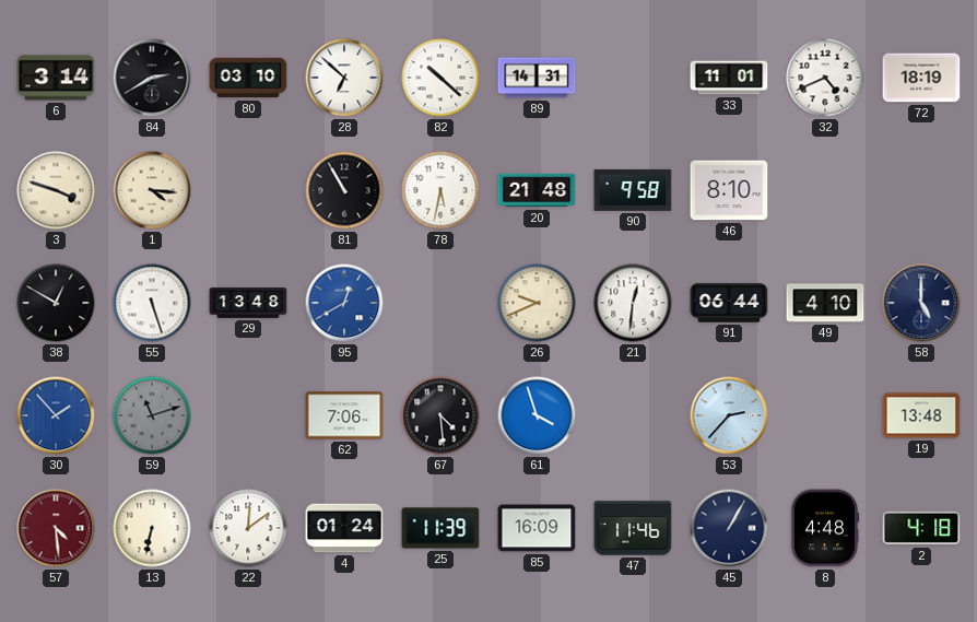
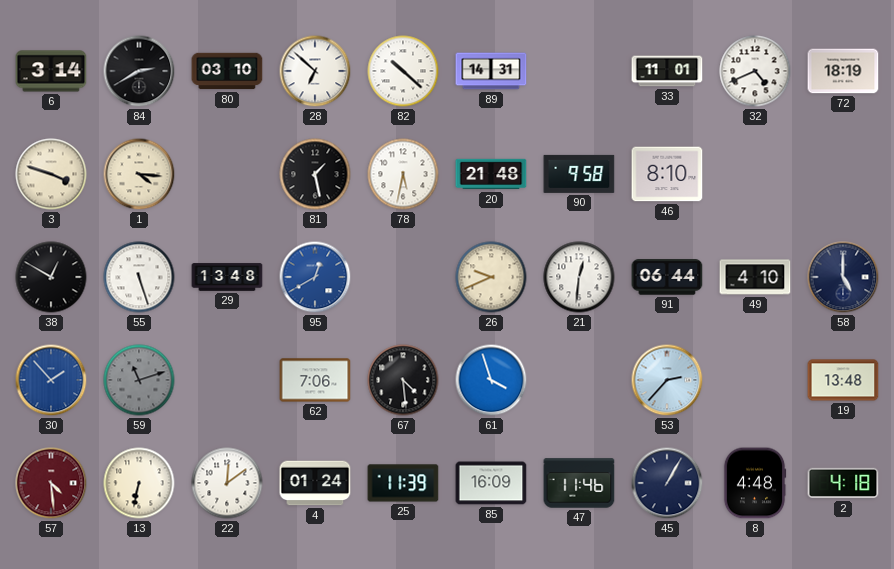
81: 10:55 -> 1:28
